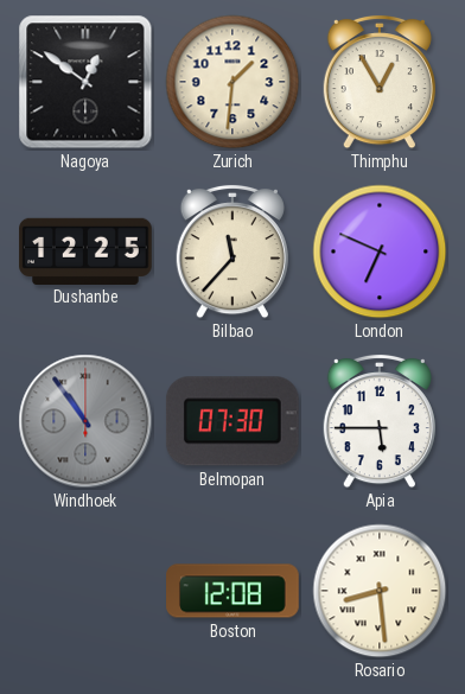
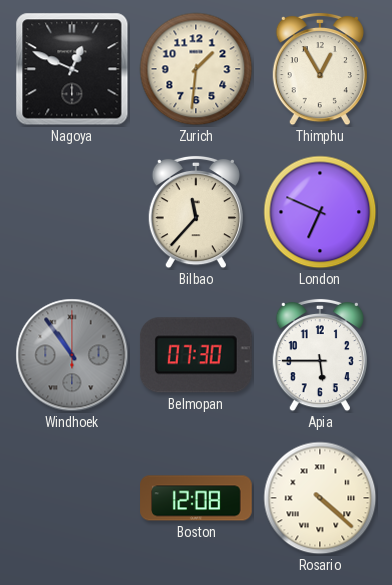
Nagoya: 12:51 -> 12:49
Dushanbe: 12:25 -> none
Rosario: 8:29 -> 4:22
